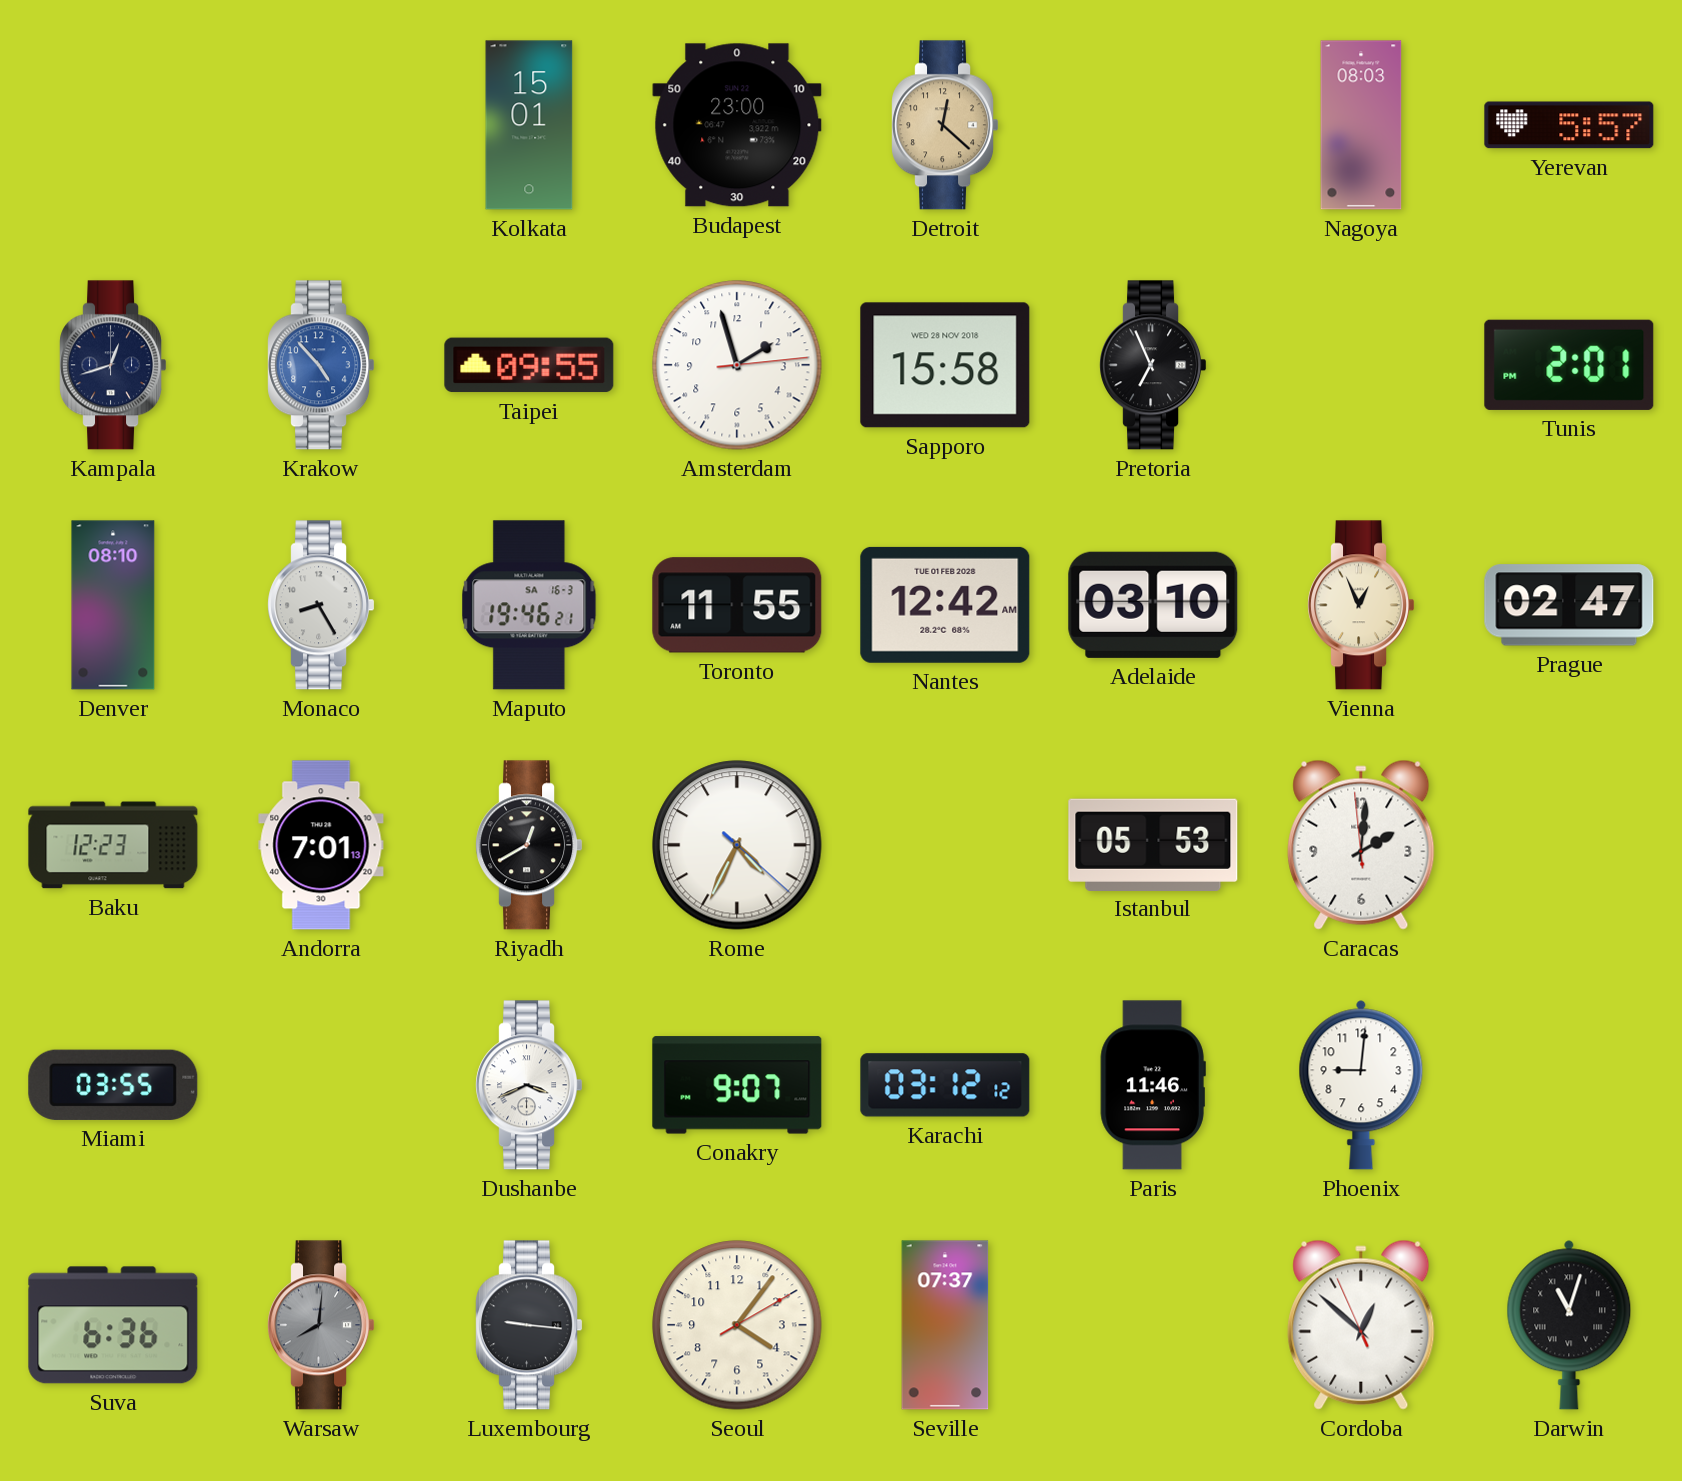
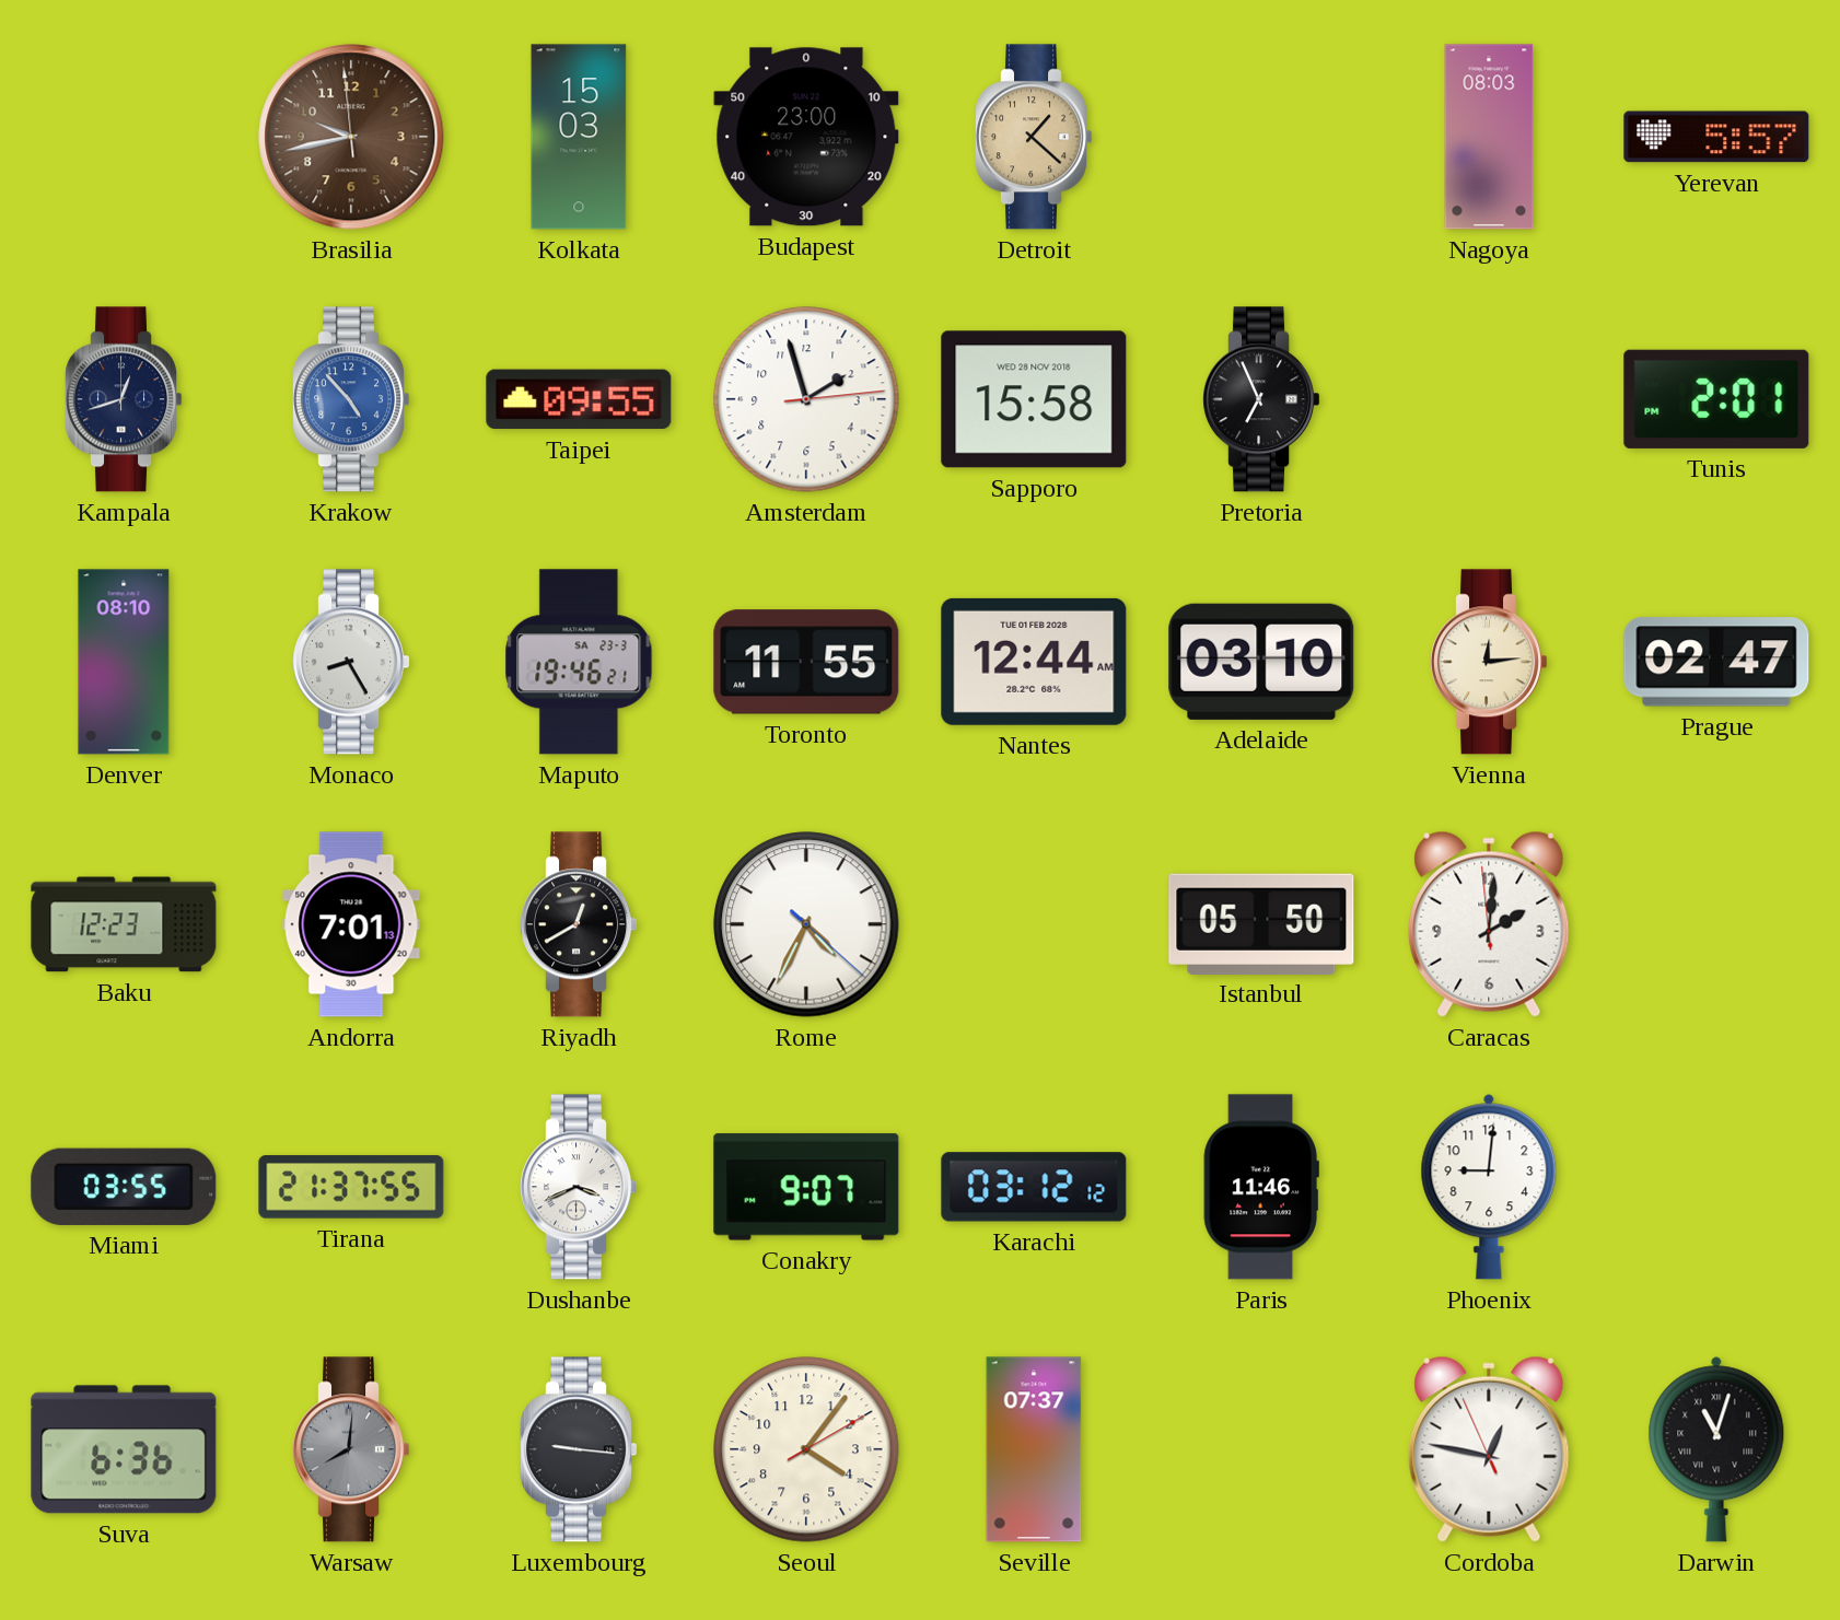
Brasilia: none -> 9:42
Kolkata: 15:01 -> 15:03
Detroit: 12:22 -> 1:22
Maputo date: SA 16-3 -> SA 23-3
Nantes: 12:42 -> 12:44
Vienna: 12:56 -> 12:14
Istanbul: 05:53 -> 05:50
Tirana: none -> 21:37
Cordoba: 12:51 -> 12:46
